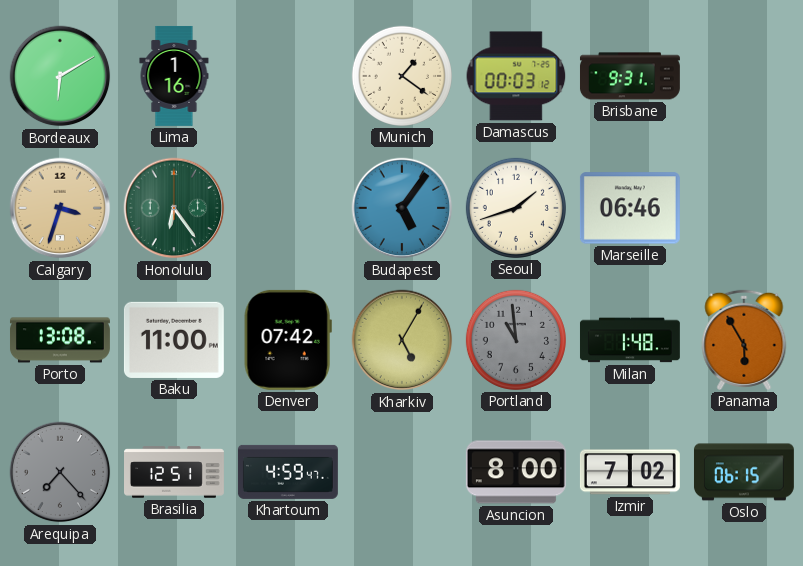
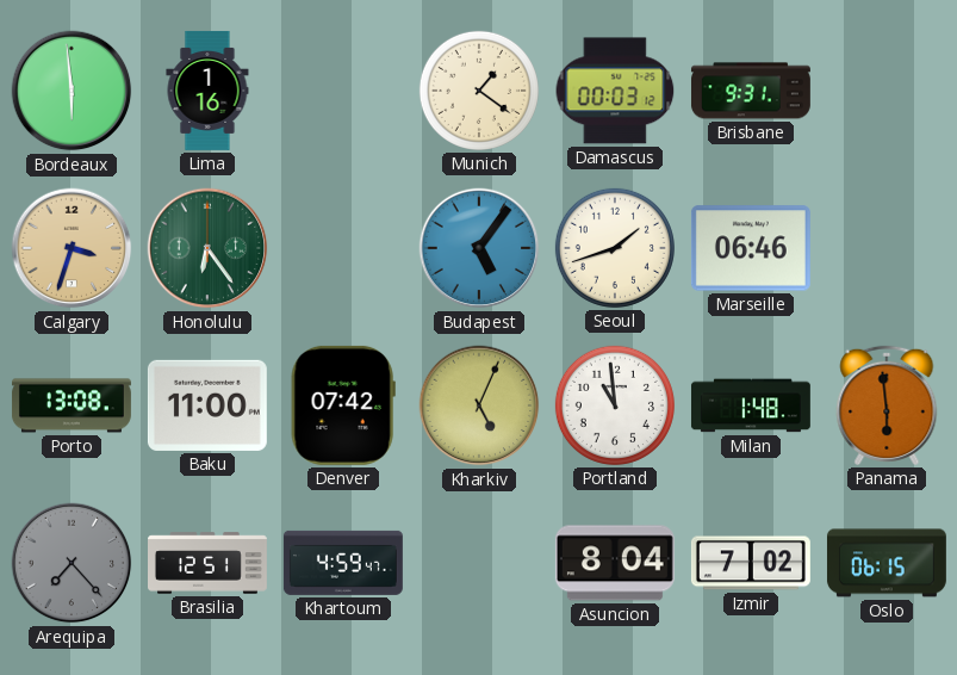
Bordeaux: 6:10 -> 5:59
Kharkiv: 5:05 -> 5:04
Portland dial: grey -> white
Panama: 5:55 -> 5:59
Asuncion: 8:00 -> 8:04
